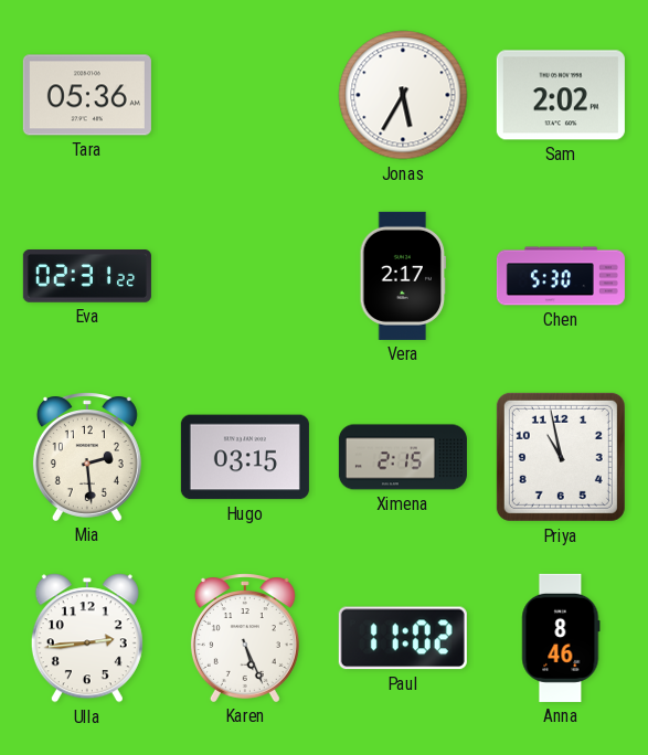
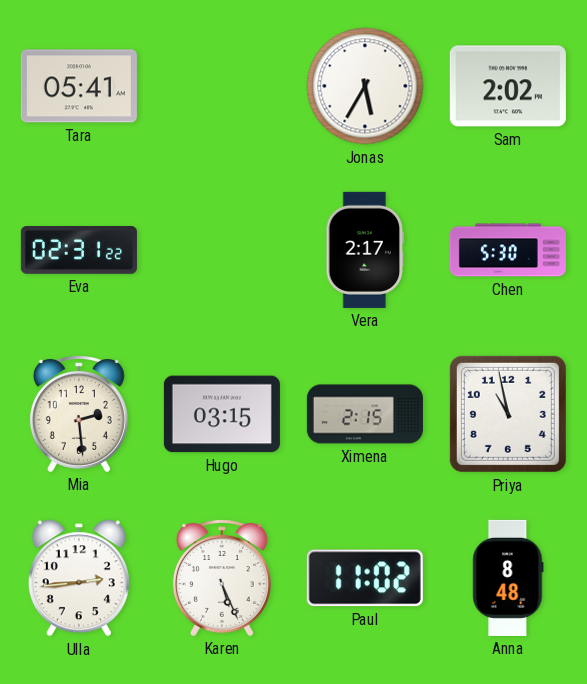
Tara: 05:36 -> 05:41
Anna: 8:46 -> 8:48
